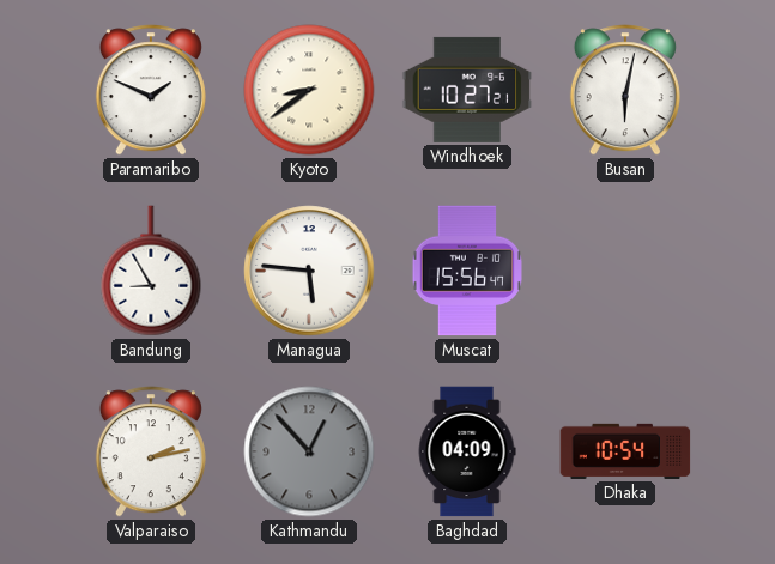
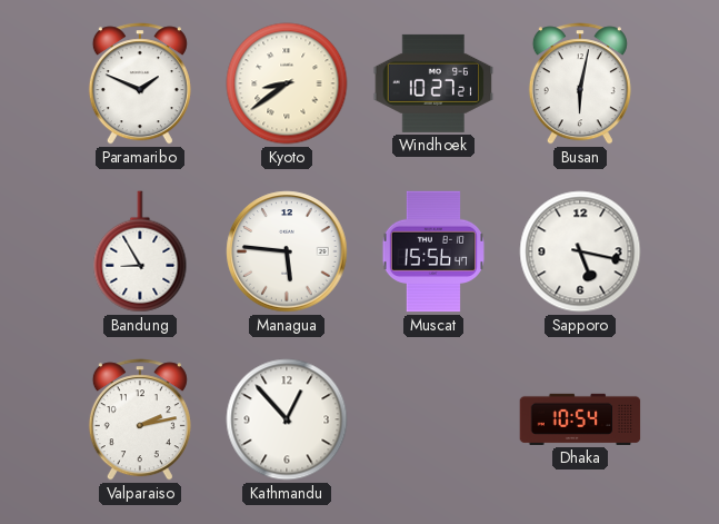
Sapporo: none -> 5:17
Kathmandu dial: grey -> white
Baghdad: 04:09 -> none
